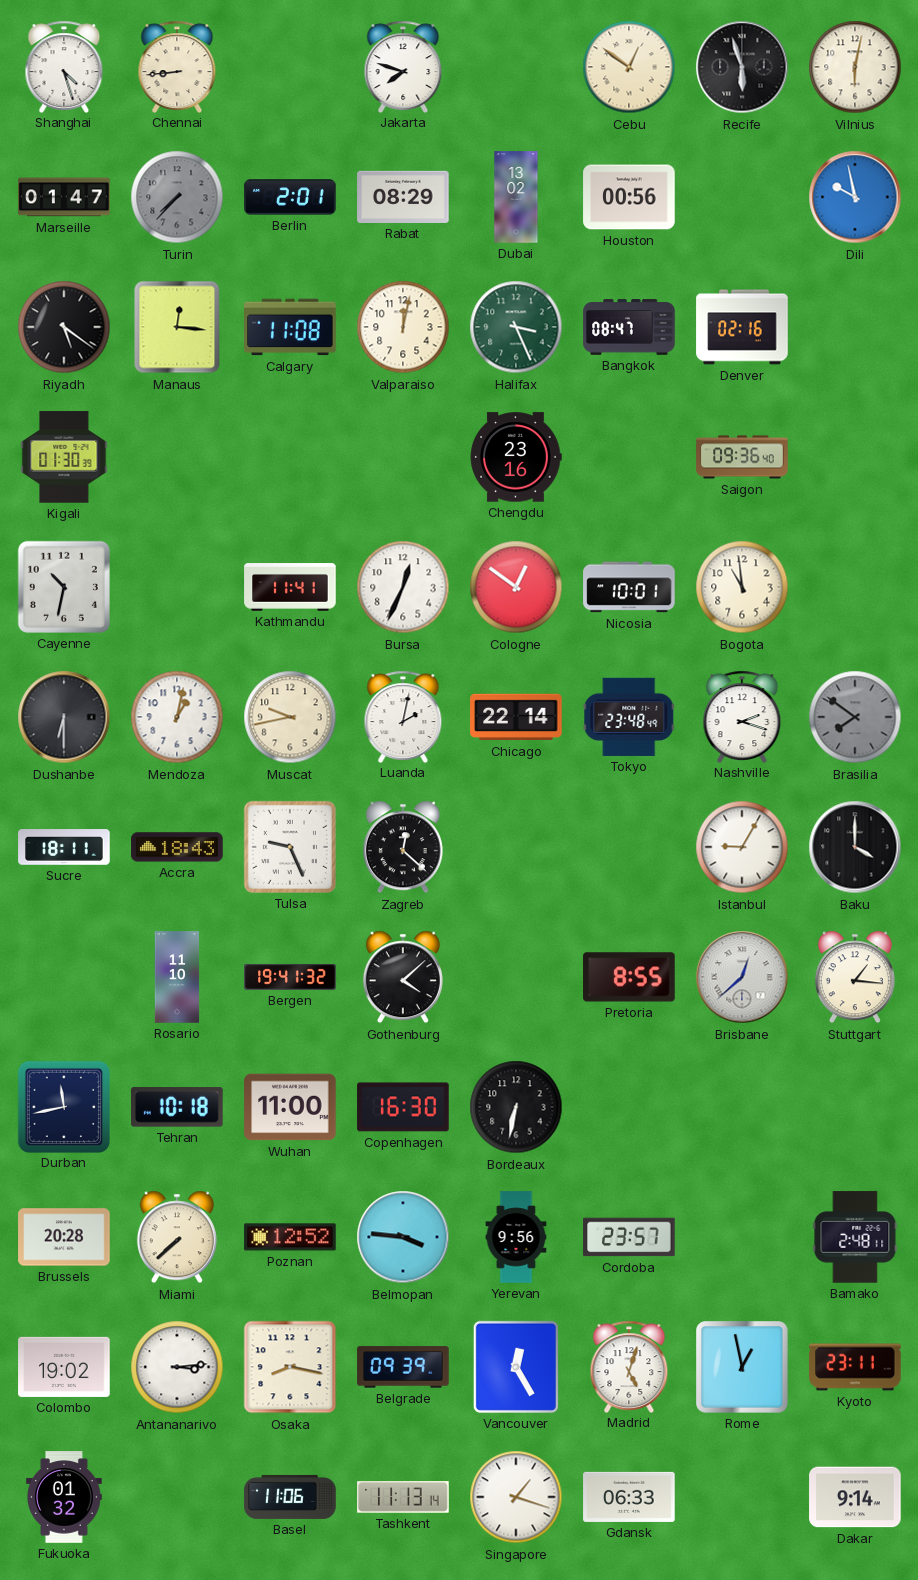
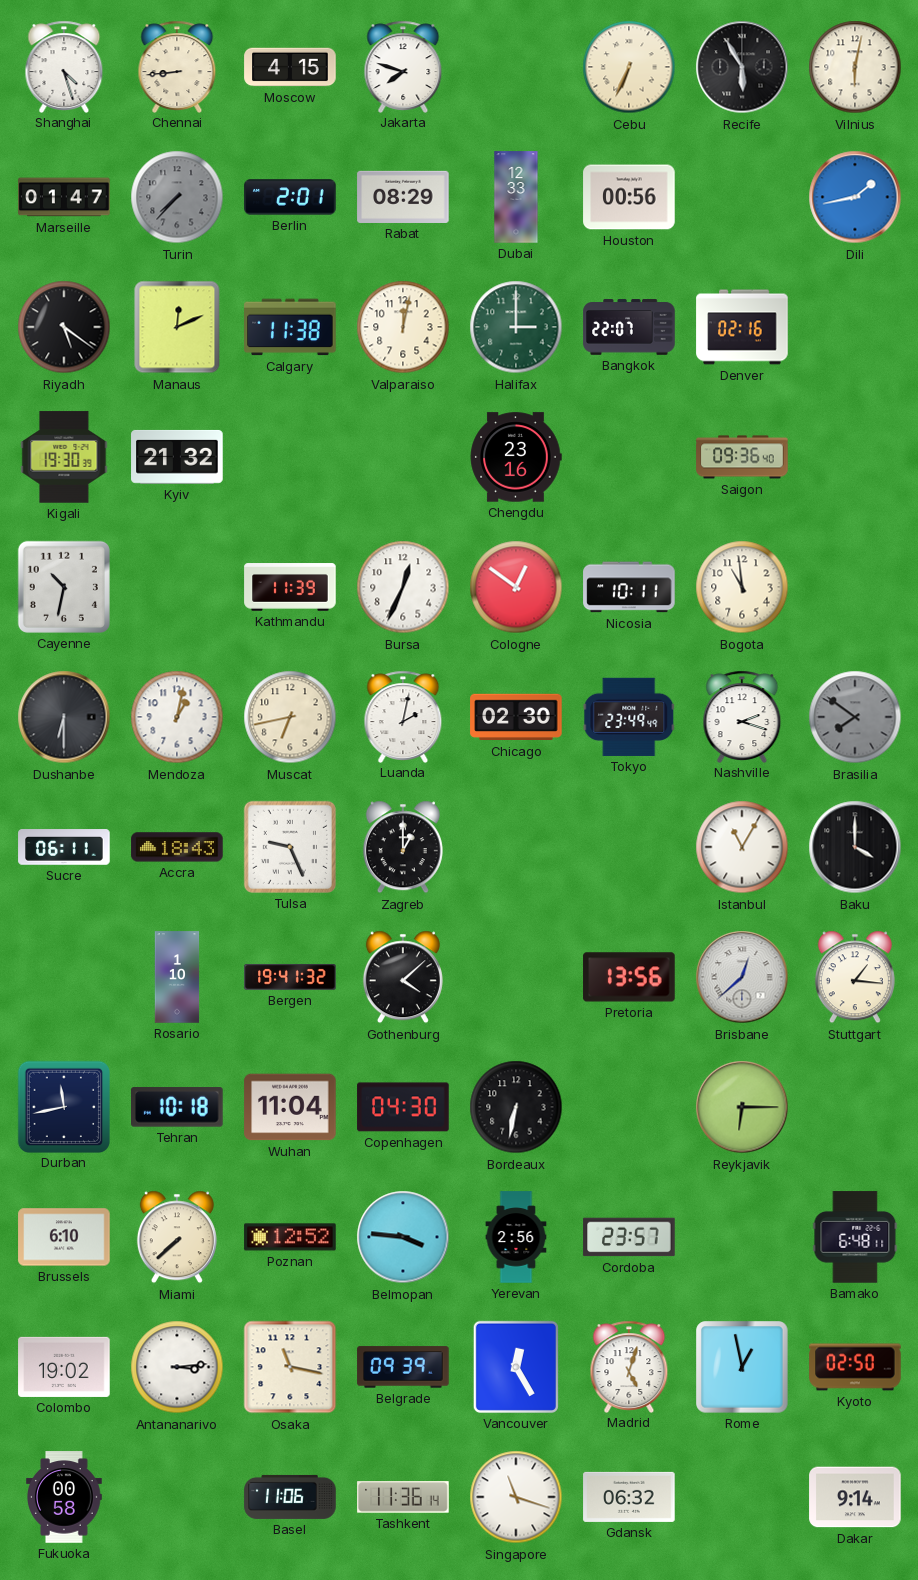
Moscow: none -> 4:15
Cebu: 12:51 -> 6:34
Recife: 5:57 -> 5:55
Dubai: 13:02 -> 12:33
Dili: 9:58 -> 1:43
Manaus: 12:16 -> 12:11
Calgary: 11:08 -> 11:38
Halifax: 3:26 -> 3:00
Bangkok: 08:47 -> 22:07
Kigali: 01:30 -> 19:30
Kyiv: none -> 21:32
Kathmandu: 11:41 -> 11:39
Nicosia: 10:01 -> 10:11
Muscat: 9:43 -> 6:43
Chicago: 22:14 -> 02:30
Tokyo: 23:48 -> 23:49
Sucre: 18:11 -> 06:11
Zagreb: 12:22 -> 1:00
Istanbul: 9:05 -> 11:05
Rosario: 11:10 -> 1:10
Pretoria: 8:55 -> 13:56
Wuhan: 11:00 -> 11:04
Copenhagen: 16:30 -> 04:30
Reykjavik: none -> 6:15
Brussels: 20:28 -> 6:10
Yerevan: 9:56 -> 2:56
Bamako: 2:48 -> 6:48
Osaka: 8:17 -> 11:17
Kyoto: 23:11 -> 02:50
Fukuoka: 01:32 -> 00:58
Tashkent: 11:13 -> 11:36
Singapore: 1:18 -> 11:18
Gdansk: 06:33 -> 06:32
